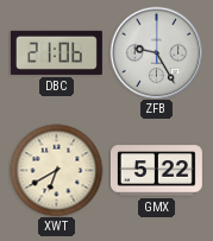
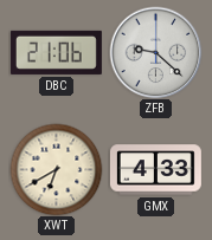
ZFB: 9:25 -> 9:22
GMX: 5:22 -> 4:33
